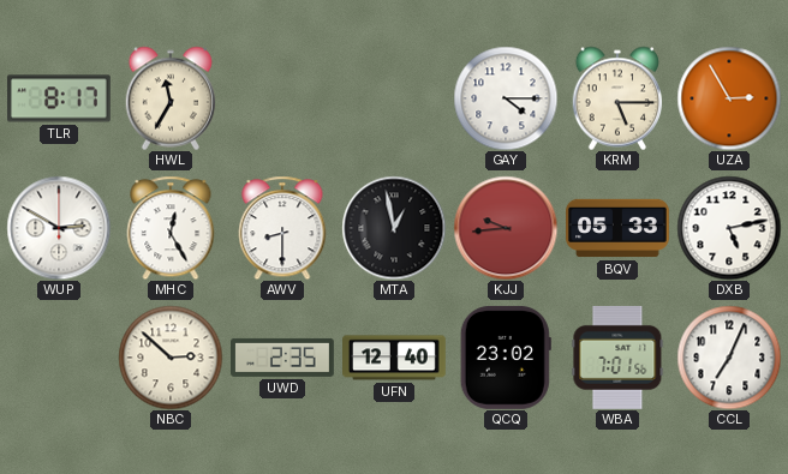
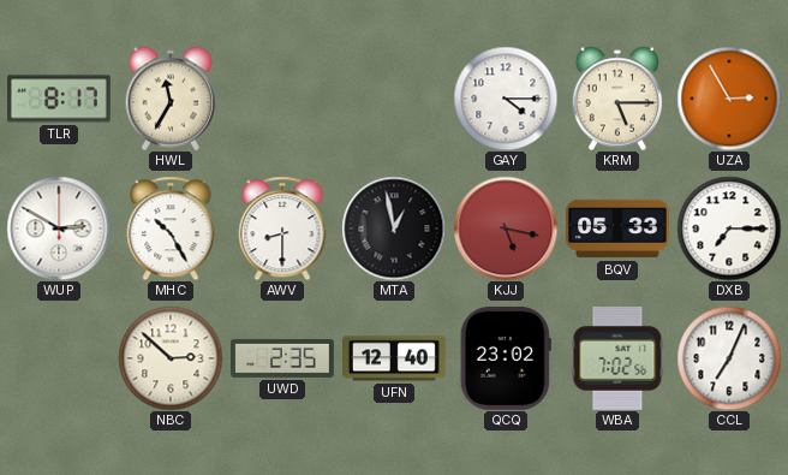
MHC: 12:25 -> 10:25
KJJ: 9:44 -> 5:17
DXB: 5:13 -> 7:15
WBA: 7:01 -> 7:02
